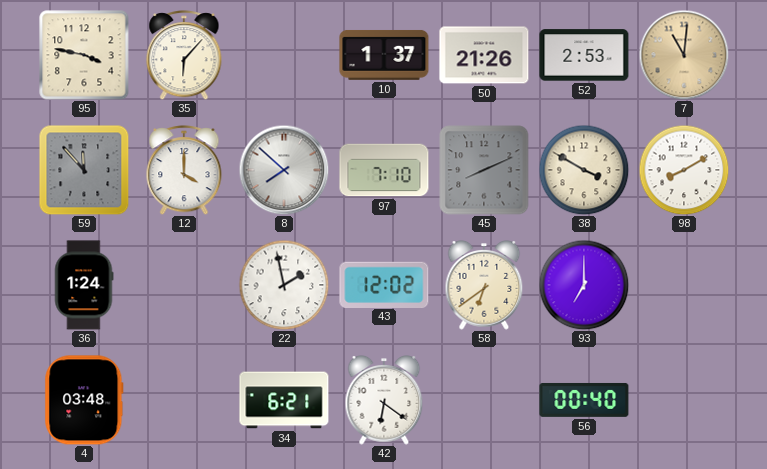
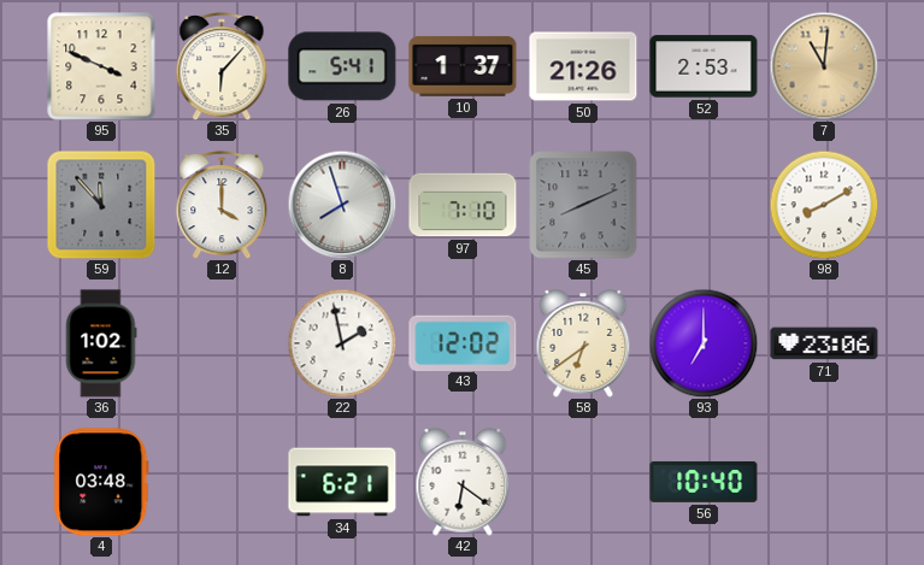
95: 3:47 -> 3:49
26: none -> 5:41
8: 7:52 -> 7:57
38: 3:50 -> none
36: 1:24 -> 1:02
71: none -> 23:06
56: 00:40 -> 10:40
